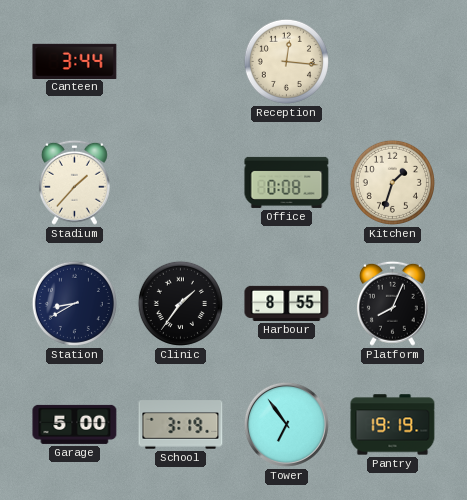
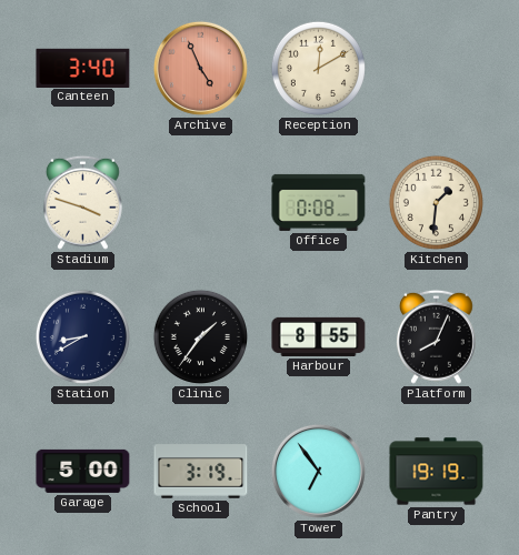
Canteen: 3:44 -> 3:40
Archive: none -> 4:56
Reception: 12:16 -> 12:10
Stadium: 1:37 -> 3:48
Kitchen: 1:33 -> 1:31
